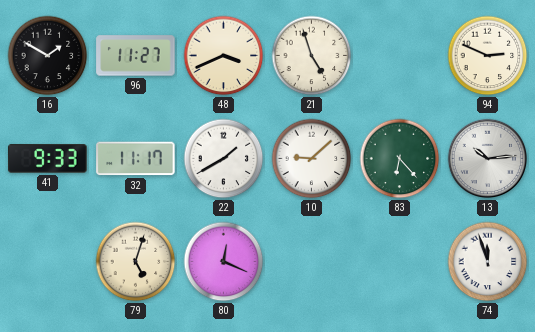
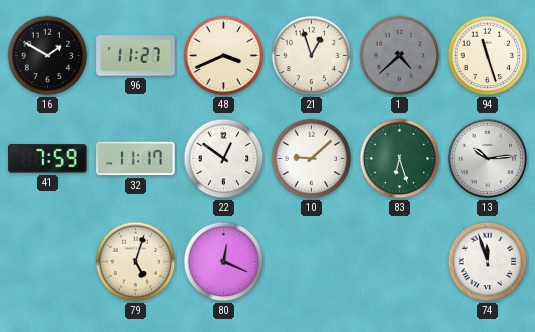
21: 4:57 -> 12:57
1: none -> 4:38
94: 2:49 -> 11:27
41: 9:33 -> 7:59
22: 1:40 -> 12:51
83: 6:23 -> 6:27
